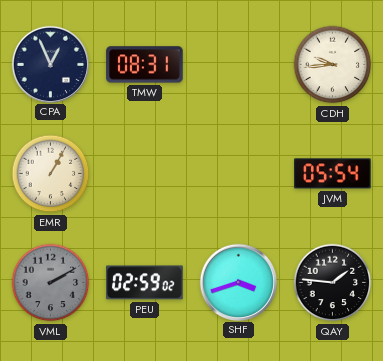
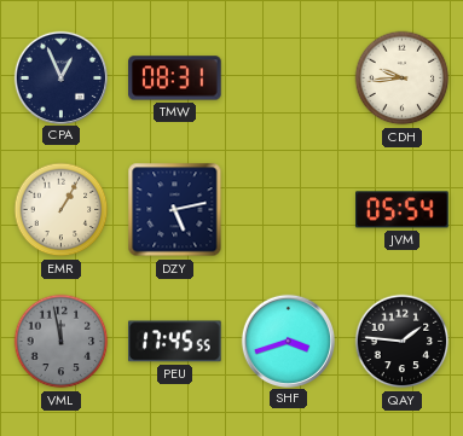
DZY: none -> 5:13
VML: 2:10 -> 11:58
PEU: 02:59 -> 17:45
